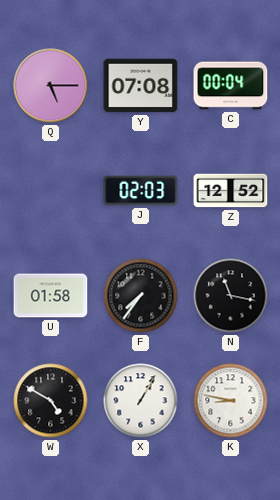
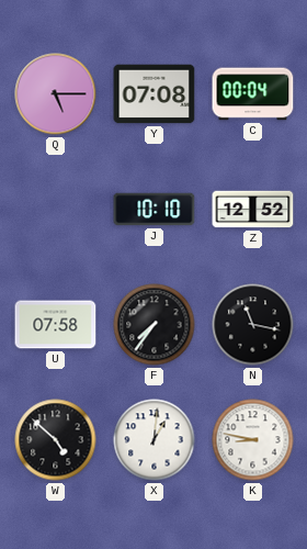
J: 02:03 -> 10:10
U: 01:58 -> 07:58
W: 4:50 -> 4:52
X: 1:05 -> 1:01
